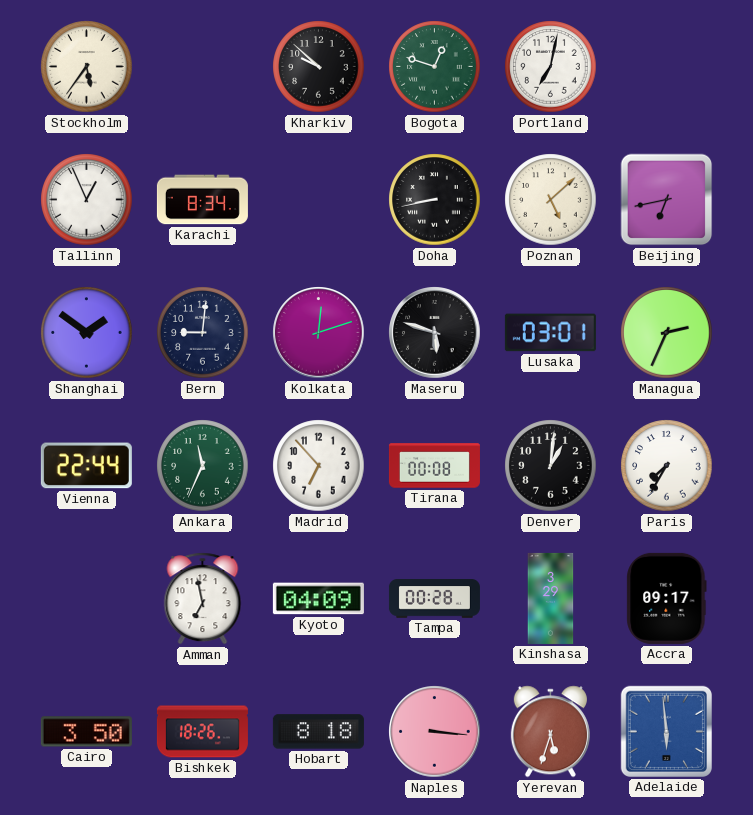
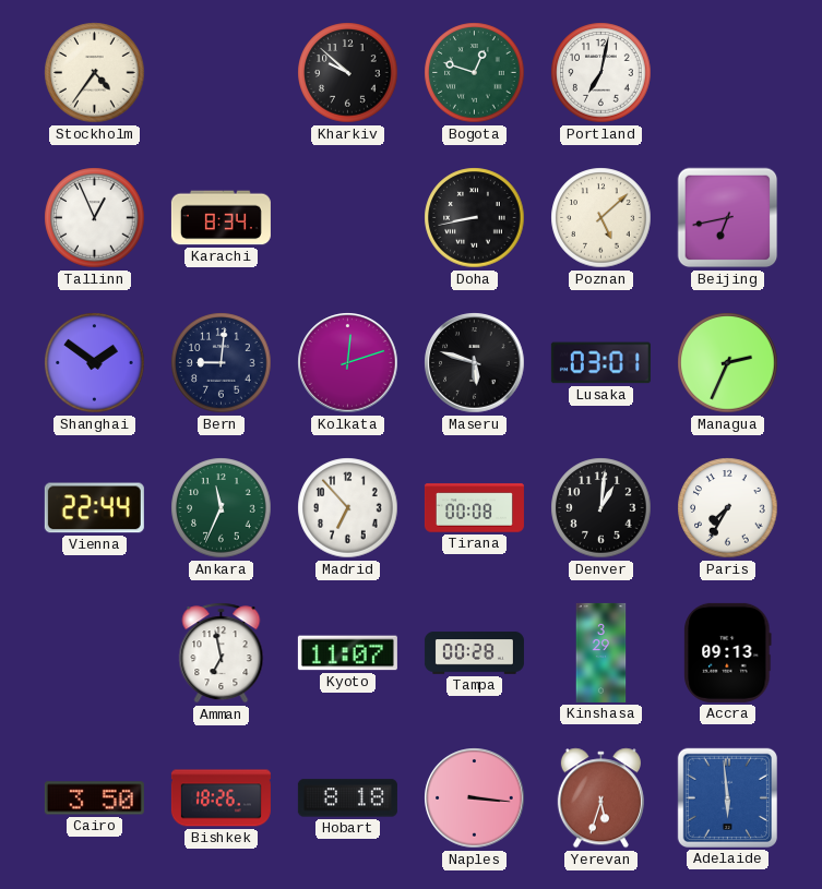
Stockholm: 5:36 -> 4:36
Kyoto: 04:09 -> 11:07
Accra: 09:17 -> 09:13
